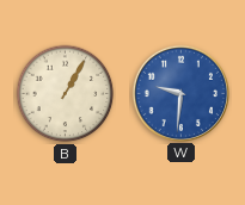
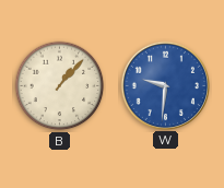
B: 1:05 -> 1:07
